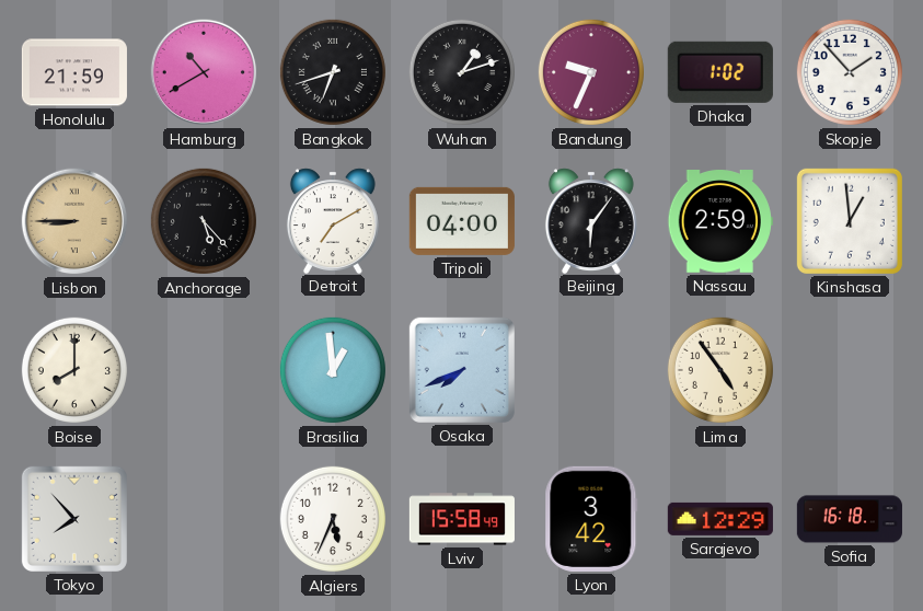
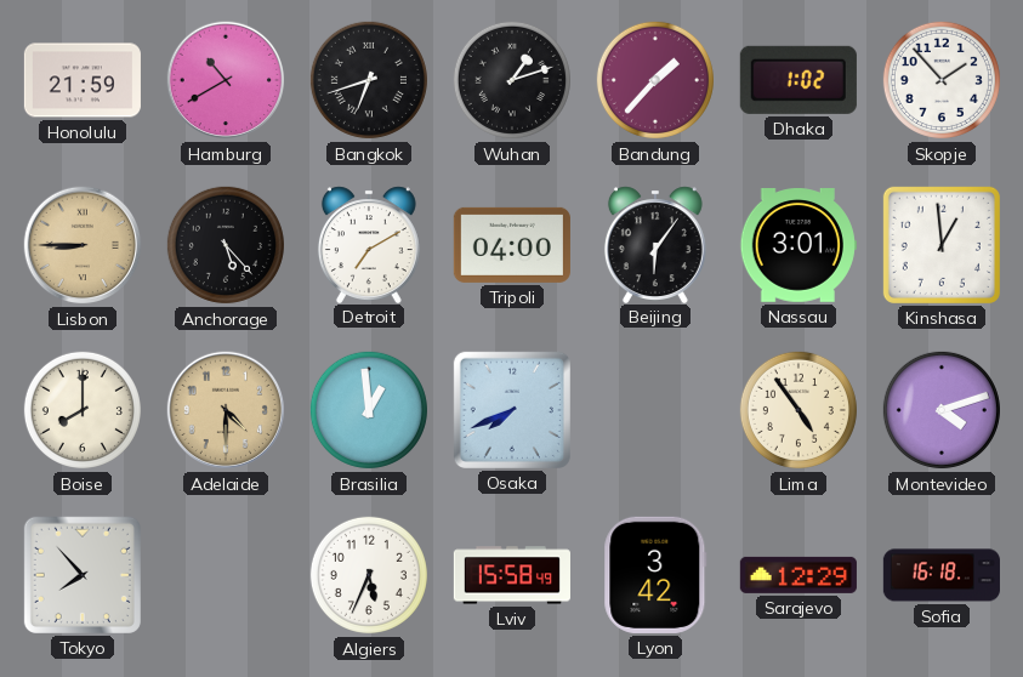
Bandung: 9:34 -> 1:37
Nassau: 2:59 -> 3:01
Adelaide: none -> 4:30
Montevideo: none -> 4:12
